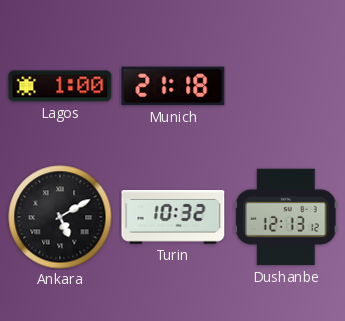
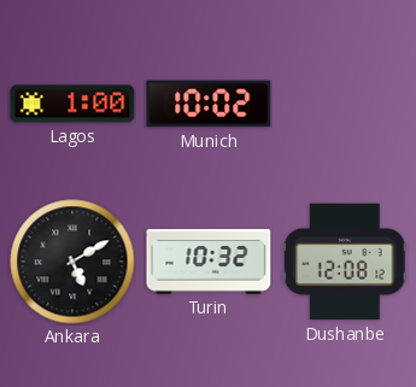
Munich: 21:18 -> 10:02
Dushanbe: 12:13 -> 12:08
